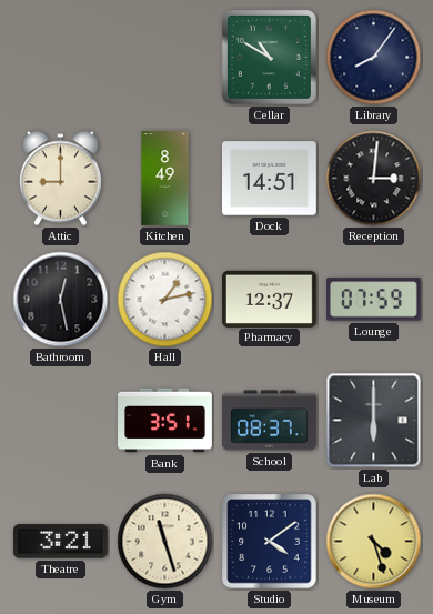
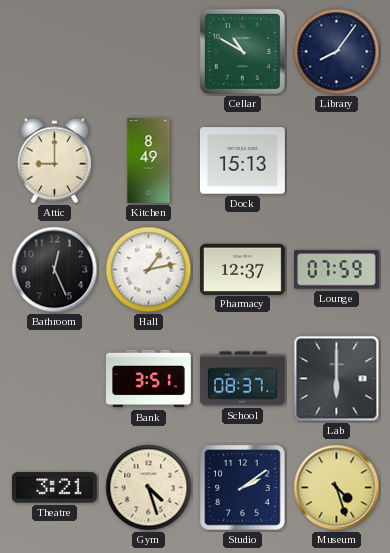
Dock: 14:51 -> 15:13
Reception: 3:01 -> none
Bathroom: 12:28 -> 12:26
Gym: 11:27 -> 4:27
Studio: 4:09 -> 2:09
